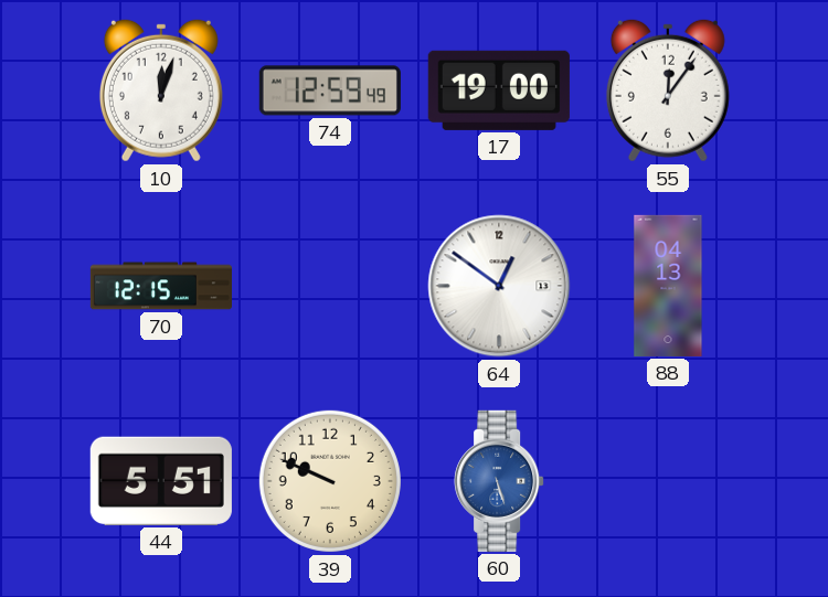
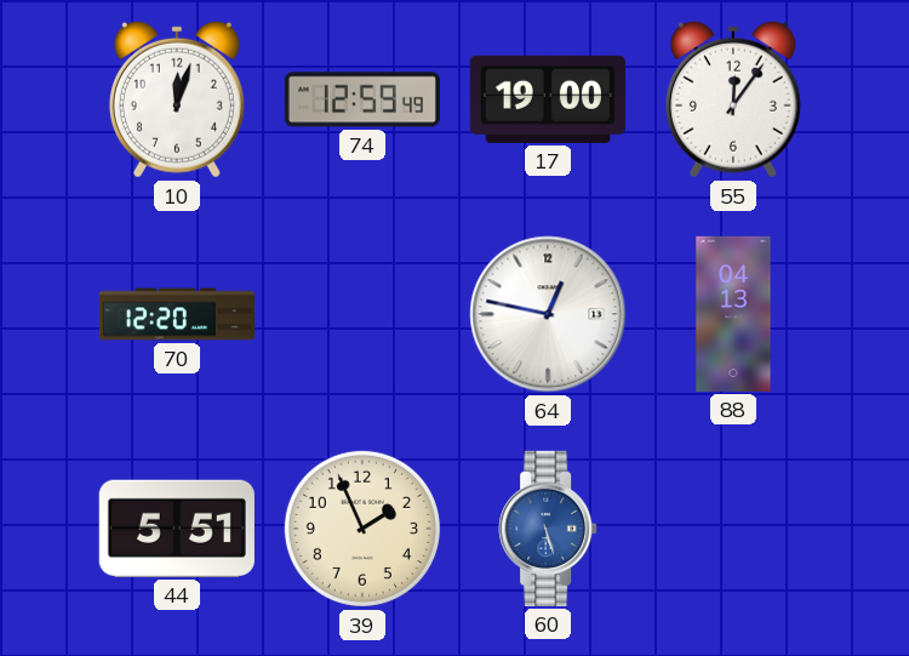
70: 12:15 -> 12:20
64: 12:51 -> 12:47
39: 9:49 -> 1:56
